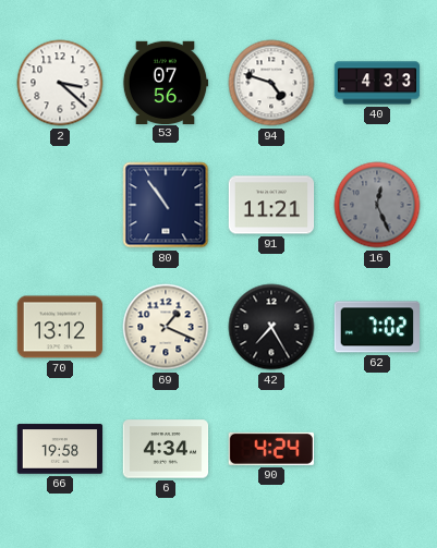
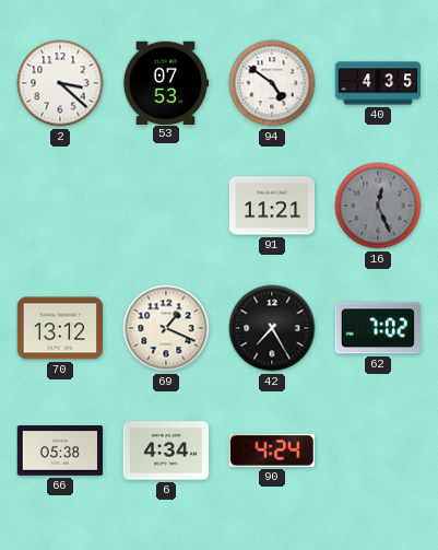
53: 07:56 -> 07:53
94: 4:48 -> 4:51
40: 4:33 -> 4:35
80: 10:54 -> none
66: 19:58 -> 05:38
